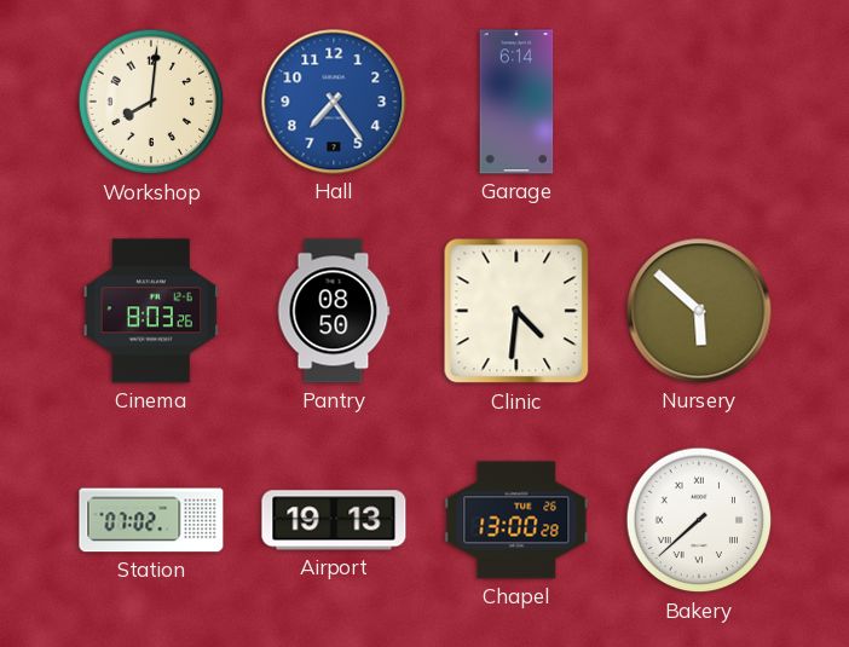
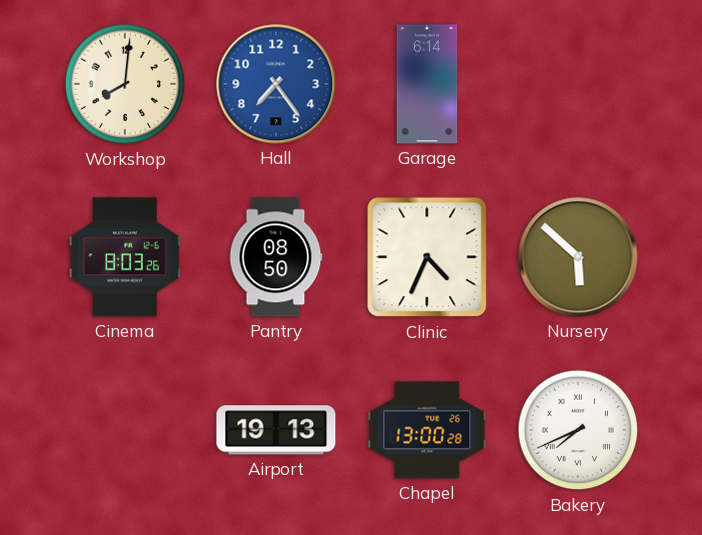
Clinic: 4:31 -> 4:34
Station: 07:02 -> none
Bakery: 7:38 -> 7:41
